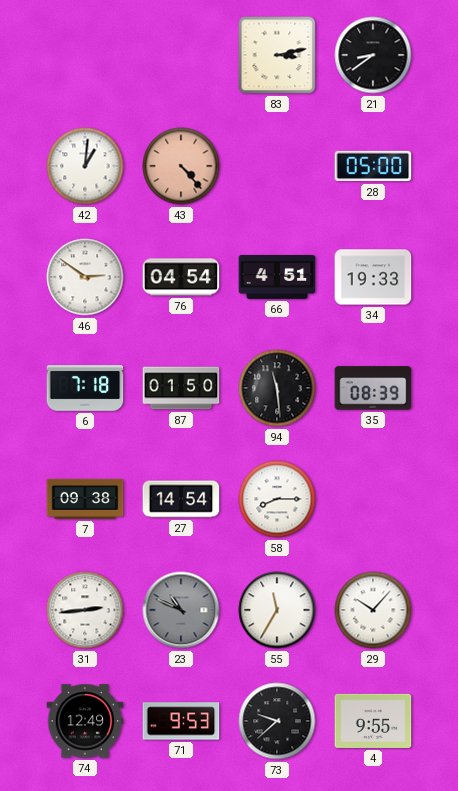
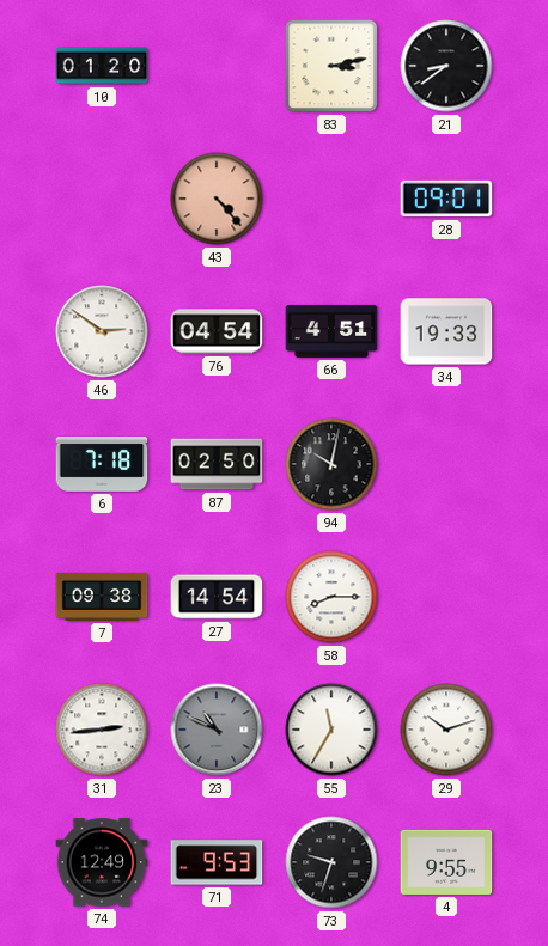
10: none -> 01:20
42: 1:01 -> none
28: 05:00 -> 09:01
87: 01:50 -> 02:50
94: 11:29 -> 10:02
35: 08:39 -> none
29: 10:07 -> 10:12
73: 9:38 -> 9:33
